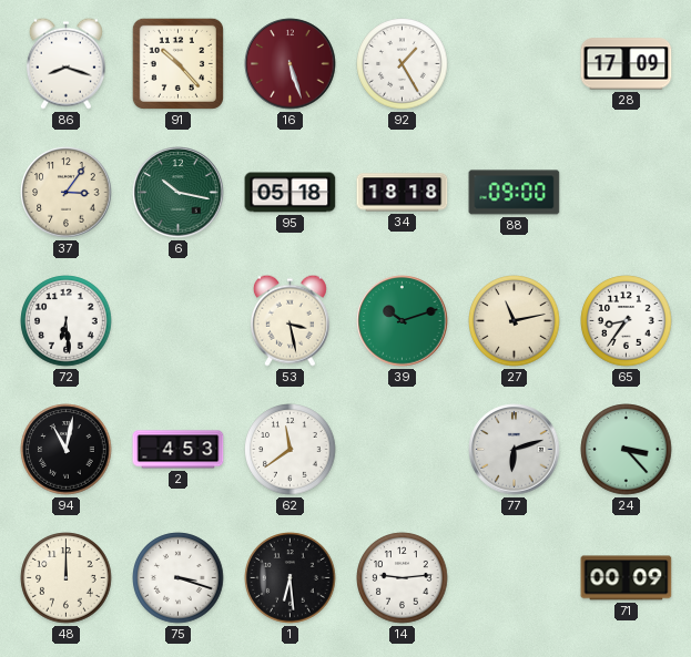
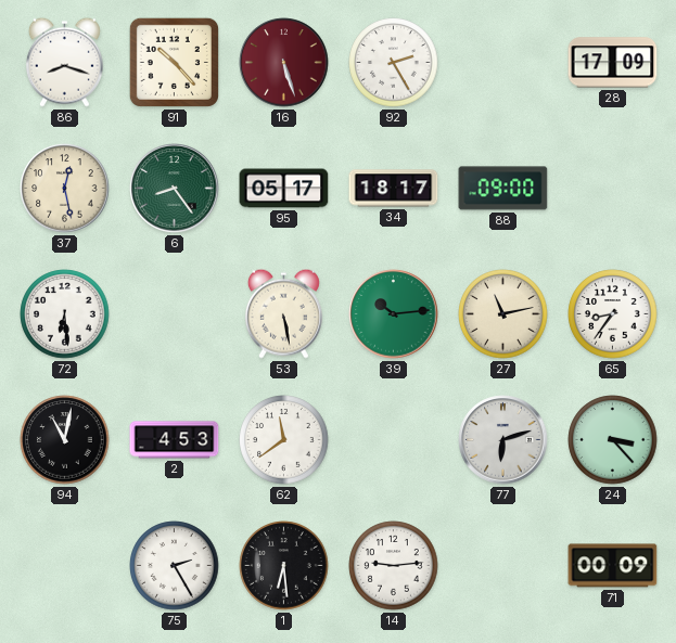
92: 1:25 -> 2:25
37: 3:06 -> 12:28
6: 10:17 -> 8:24
95: 05:18 -> 05:17
34: 18:18 -> 18:17
53: 3:28 -> 5:28
39: 10:12 -> 10:14
48: 12:00 -> none
75: 3:18 -> 2:25
